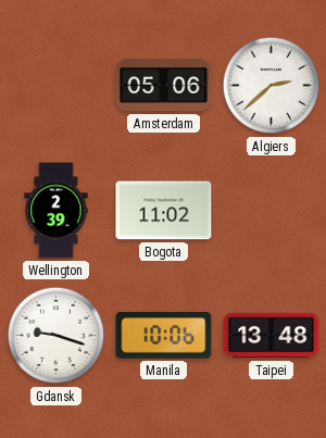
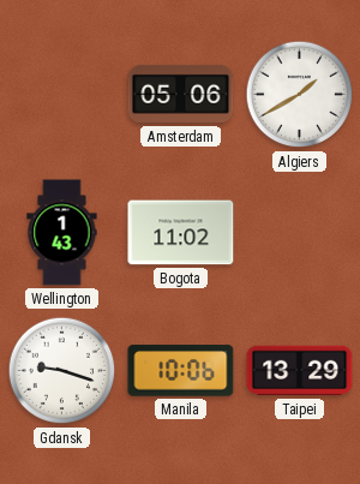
Algiers: 2:38 -> 1:40
Wellington: 2:39 -> 1:43
Taipei: 13:48 -> 13:29
